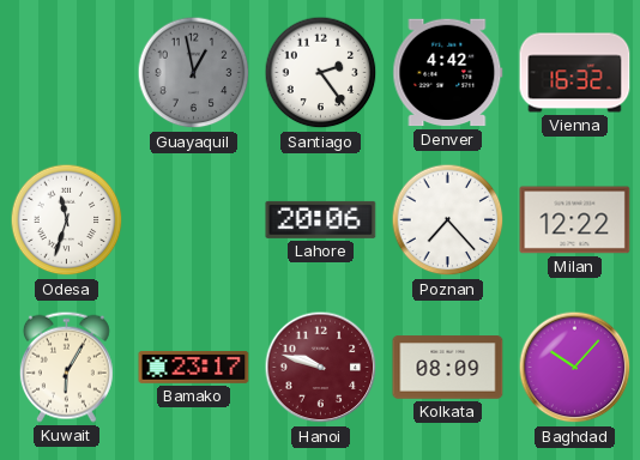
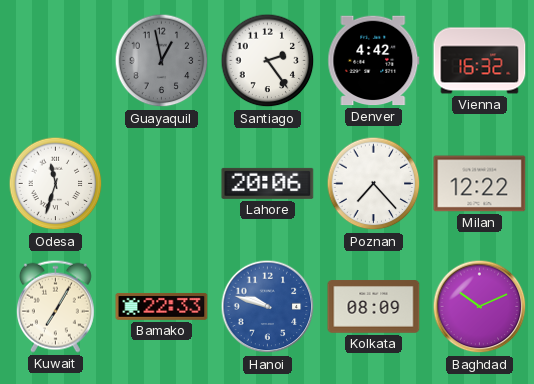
Kuwait: 6:05 -> 7:05
Bamako: 23:17 -> 22:33
Hanoi dial: burgundy -> blue
Baghdad: 10:07 -> 10:11
